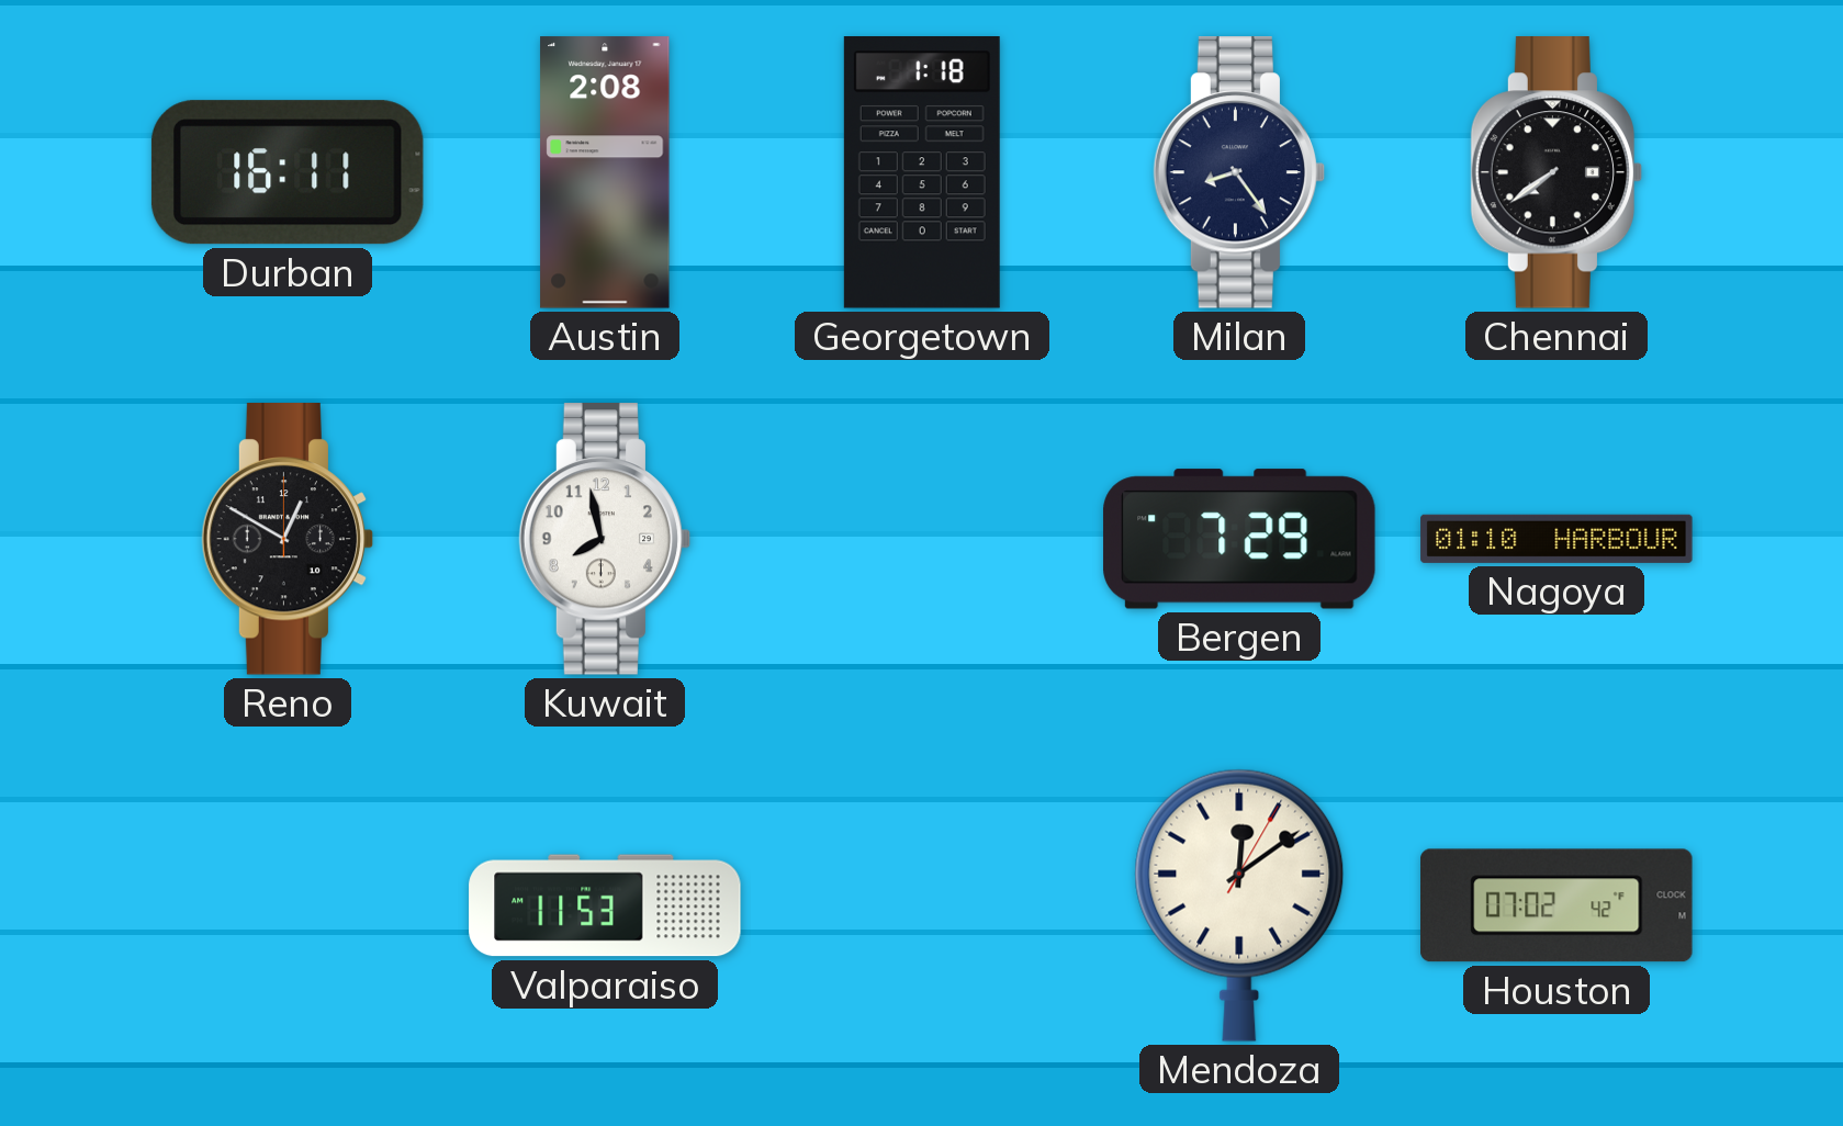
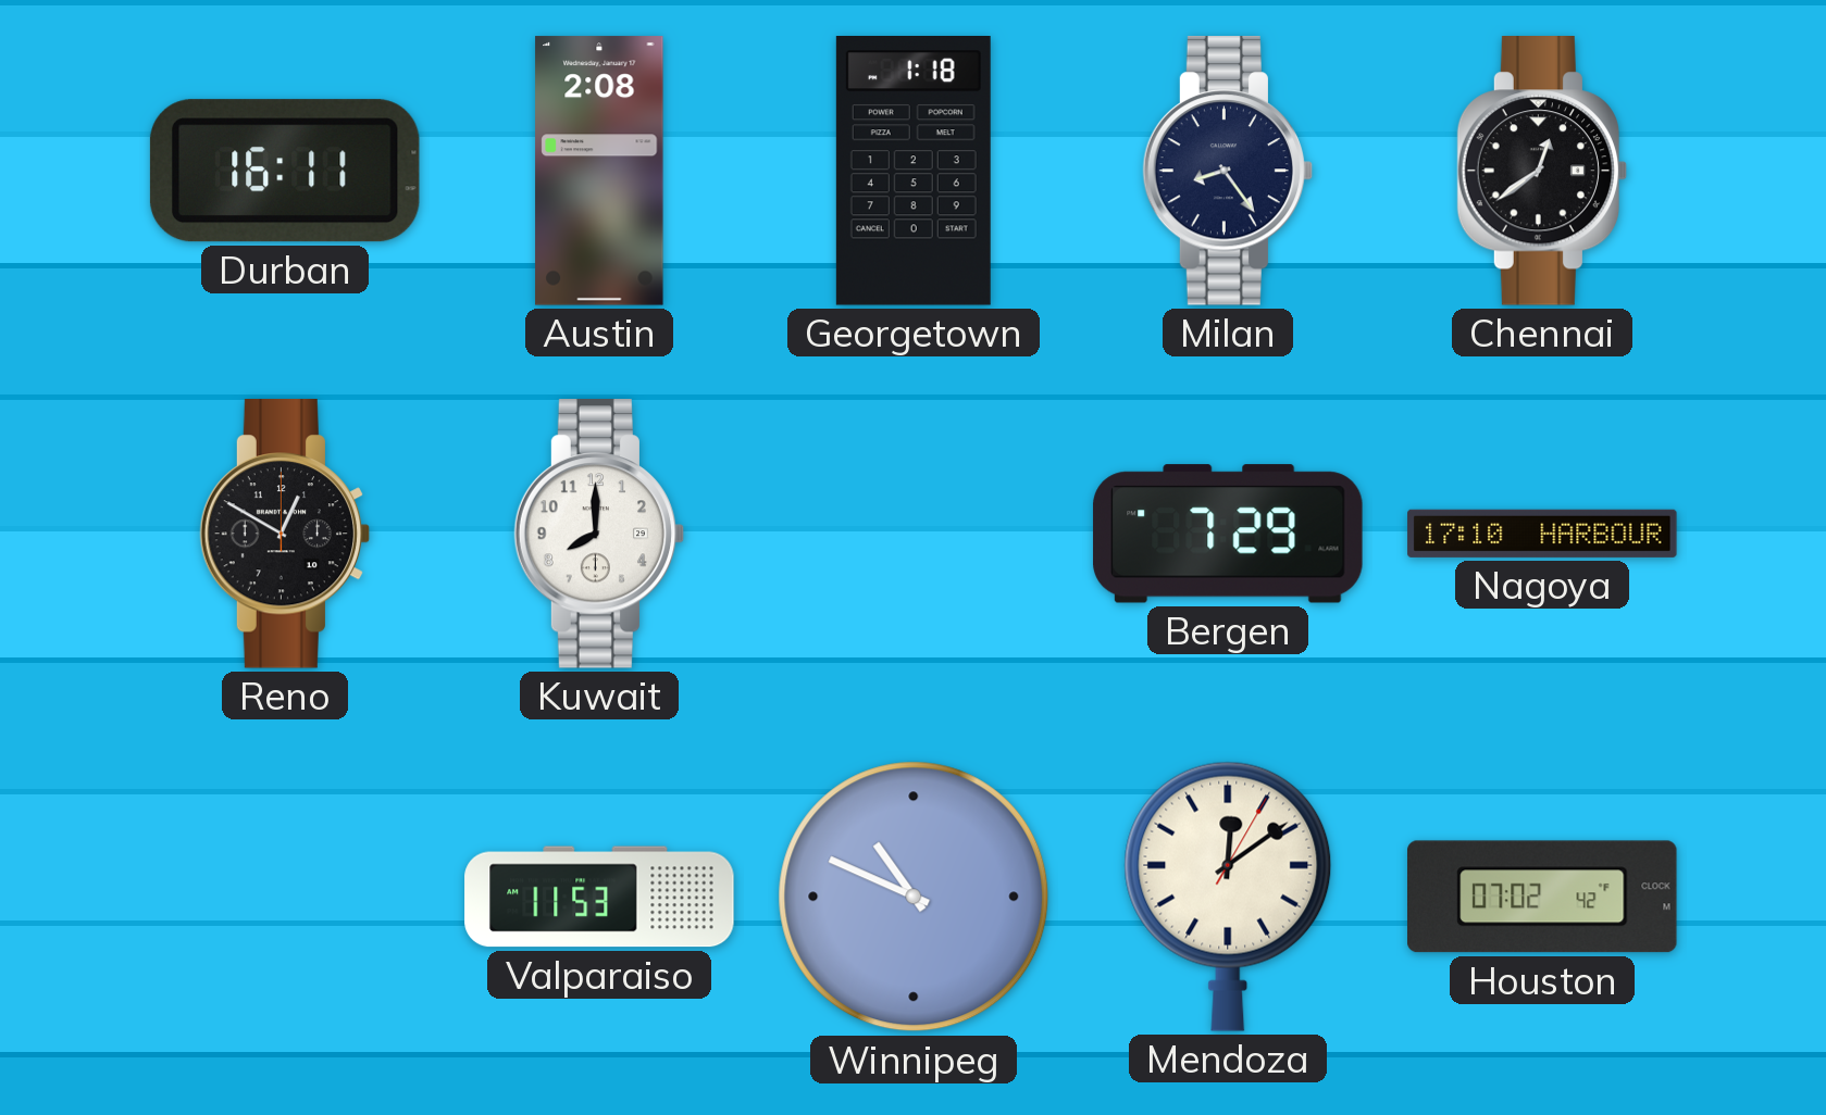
Chennai: 7:39 -> 12:39
Kuwait: 7:58 -> 8:00
Nagoya: 01:10 -> 17:10
Winnipeg: none -> 10:49
